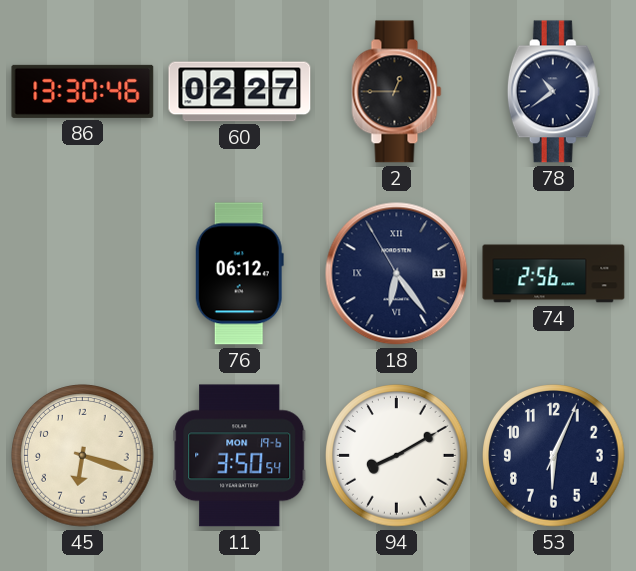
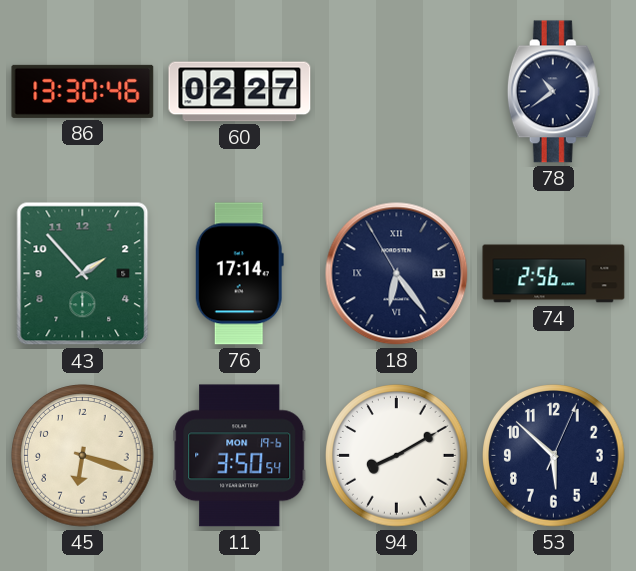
2: 12:45 -> none
43: none -> 1:53
76: 06:12 -> 17:14
53: 6:04 -> 5:52
